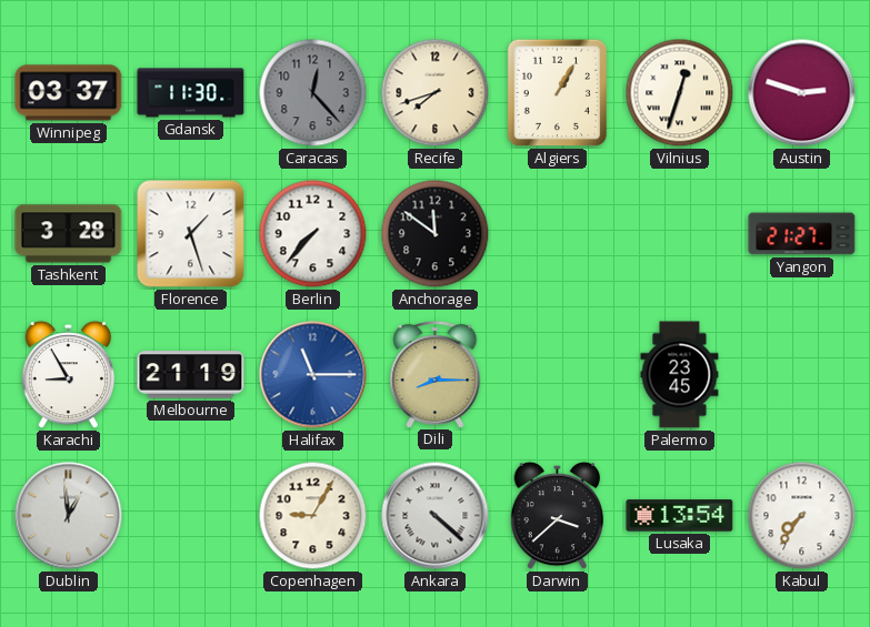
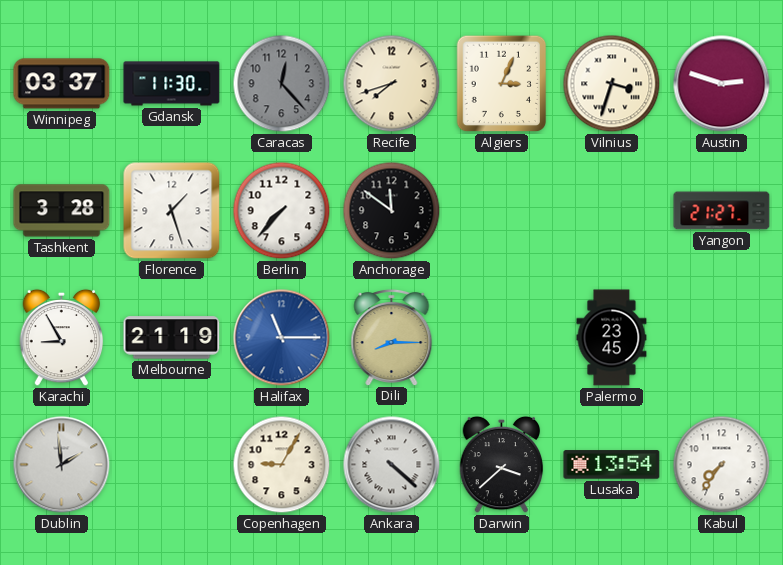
Algiers: 1:05 -> 3:04
Vilnius: 12:33 -> 3:33
Dublin: 12:59 -> 1:59
